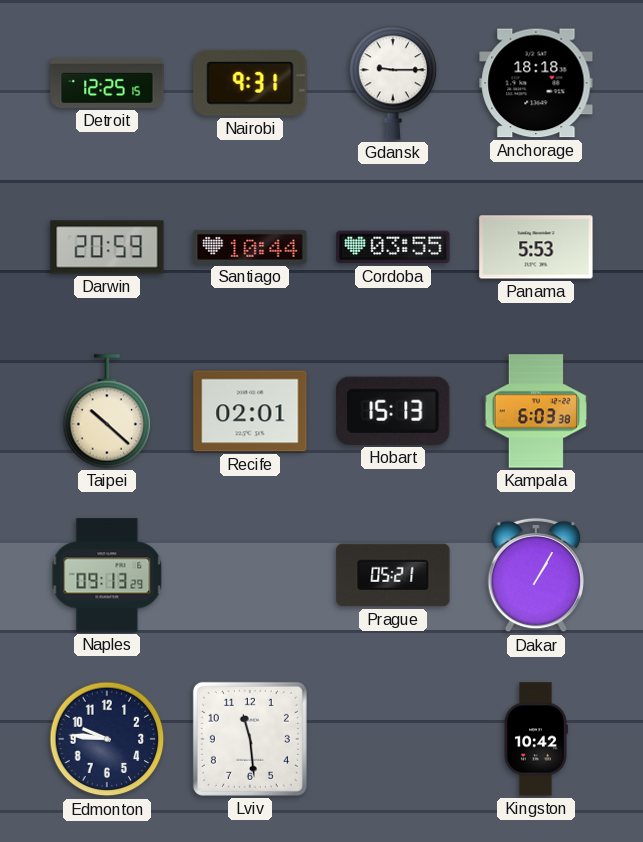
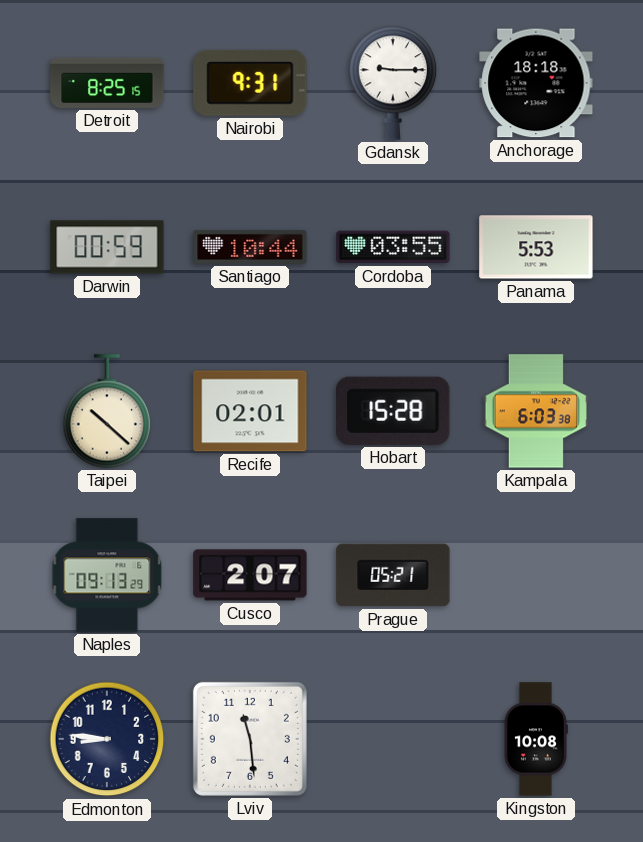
Detroit: 12:25 -> 8:25
Darwin: 20:59 -> 00:59
Hobart: 15:13 -> 15:28
Cusco: none -> 2:07
Dakar: 1:05 -> none
Edmonton: 9:46 -> 8:46
Kingston: 10:42 -> 10:08
